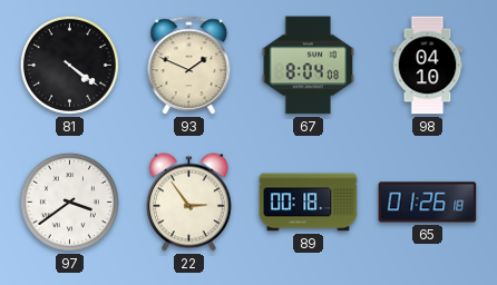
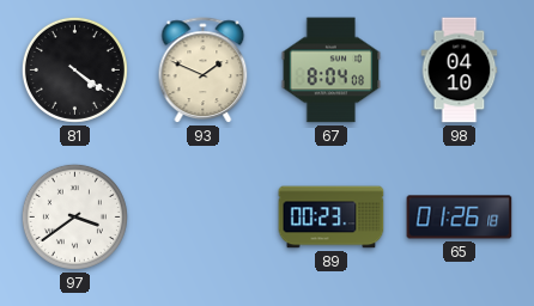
22: 2:54 -> none
89: 00:18 -> 00:23
